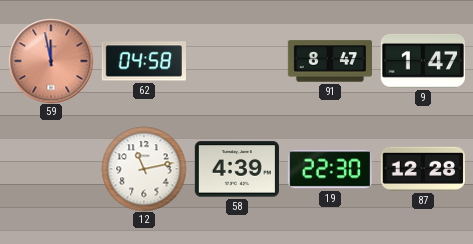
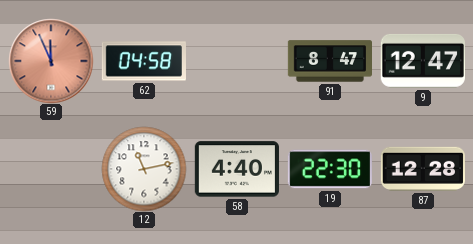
59: 11:58 -> 11:56
9: 1:47 -> 12:47
58: 4:39 -> 4:40
